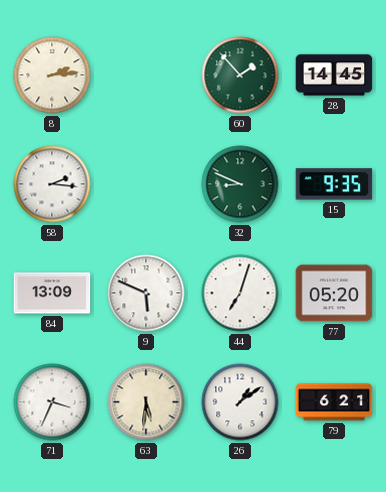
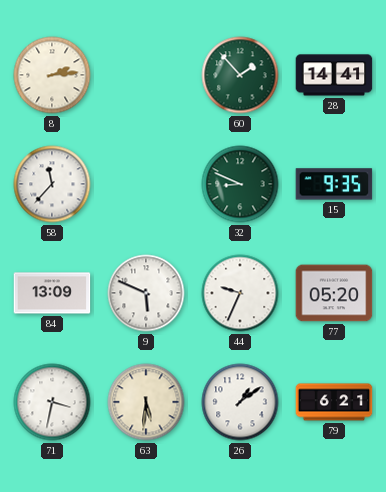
28: 14:45 -> 14:41
58: 2:16 -> 11:37
44: 7:03 -> 9:34
71: 3:34 -> 3:32
